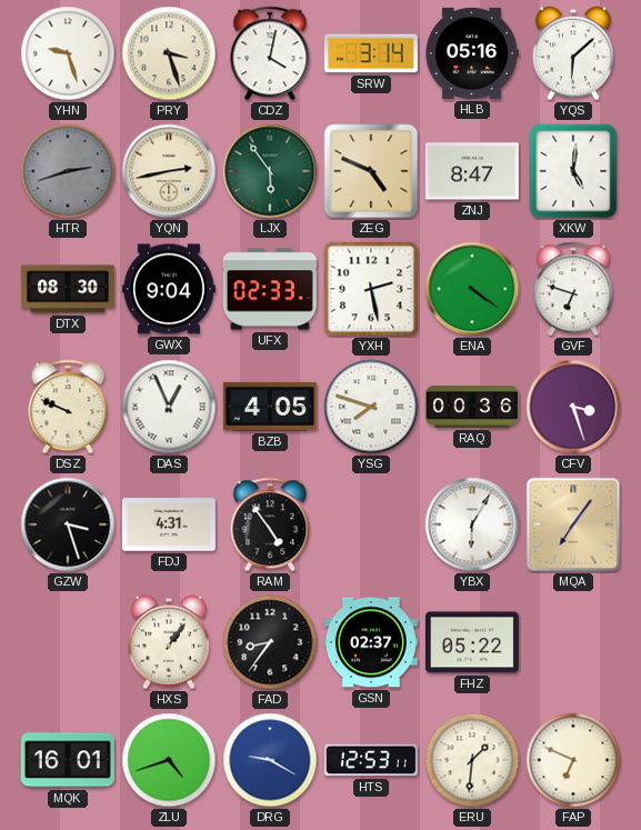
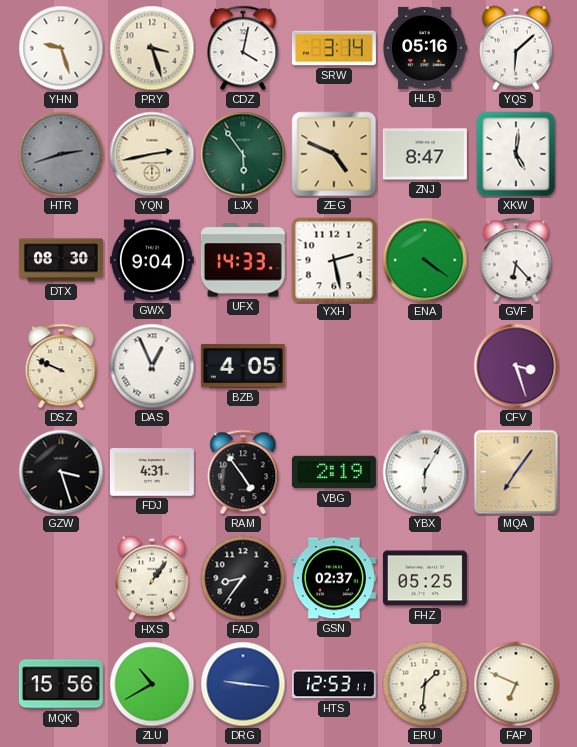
UFX: 02:33 -> 14:33
GVF: 6:48 -> 6:23
YSG: 7:48 -> none
RAQ: 00:36 -> none
VBG: none -> 2:19
FHZ: 05:22 -> 05:25
MQK: 16:01 -> 15:56
ZLU: 4:42 -> 10:40
DRG: 9:20 -> 9:16
